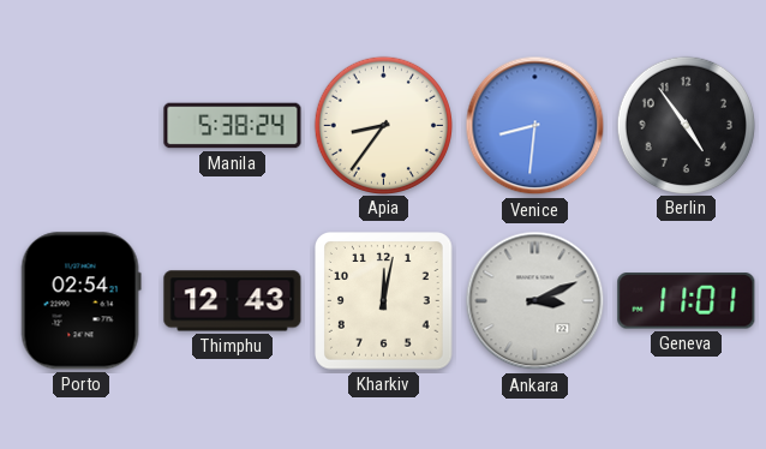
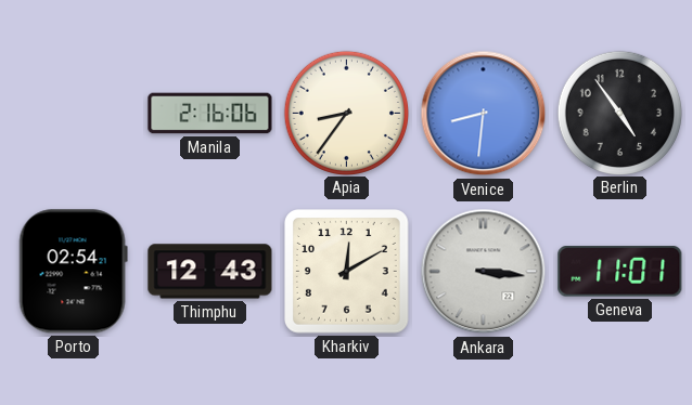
Manila: 5:38 -> 2:16
Kharkiv: 12:02 -> 12:10
Ankara: 3:11 -> 3:16
